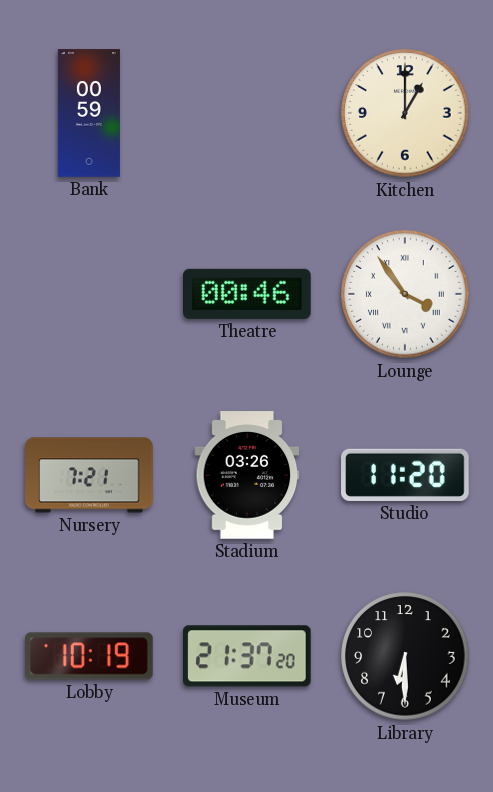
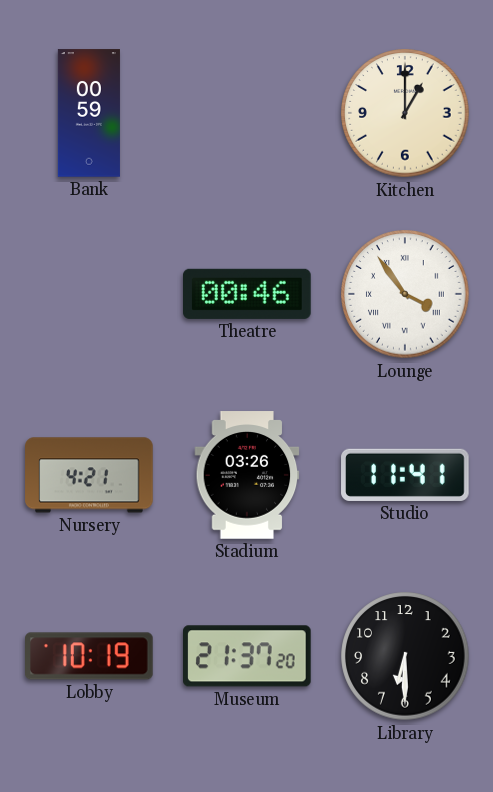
Nursery: 7:21 -> 4:21
Studio: 11:20 -> 11:41
